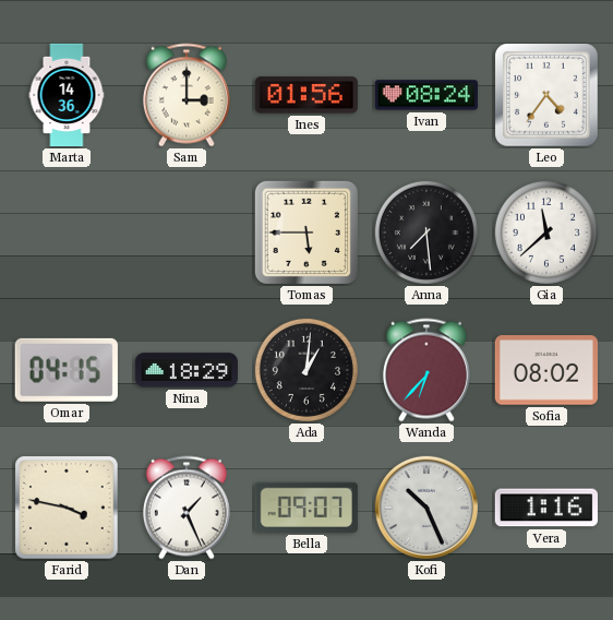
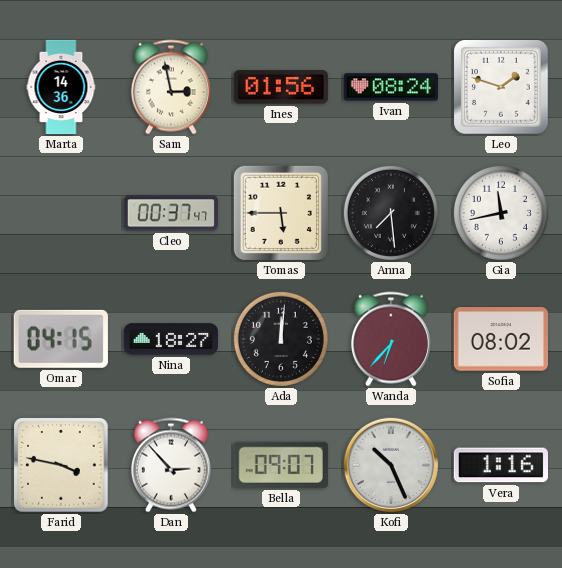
Sam: 3:00 -> 2:58
Leo: 4:36 -> 1:48
Cleo: none -> 00:37
Gia: 11:38 -> 11:43
Nina: 18:29 -> 18:27
Ada: 1:01 -> 12:01
Dan: 1:26 -> 2:53
